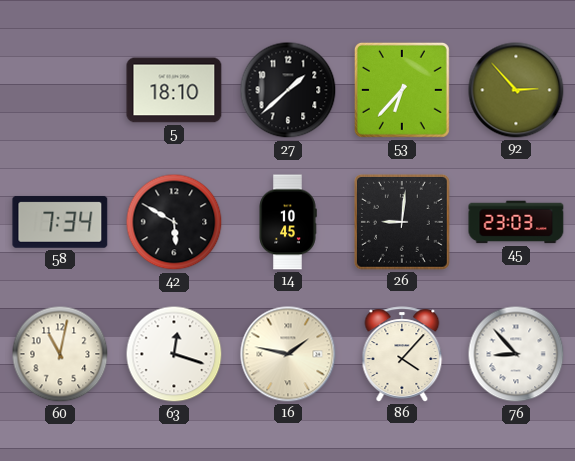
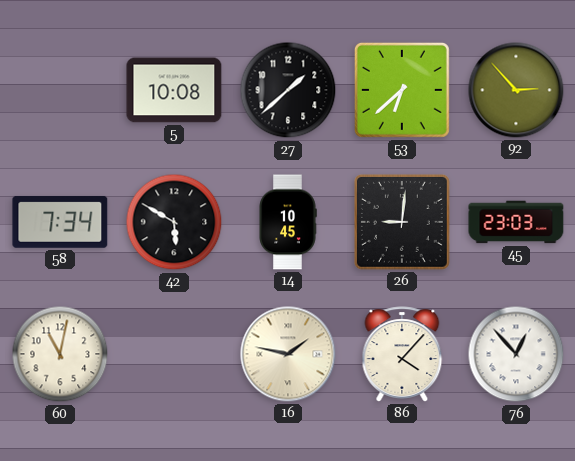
5: 18:10 -> 10:08
53: 6:37 -> 6:38
63: 12:18 -> none
76: 8:53 -> 12:53
